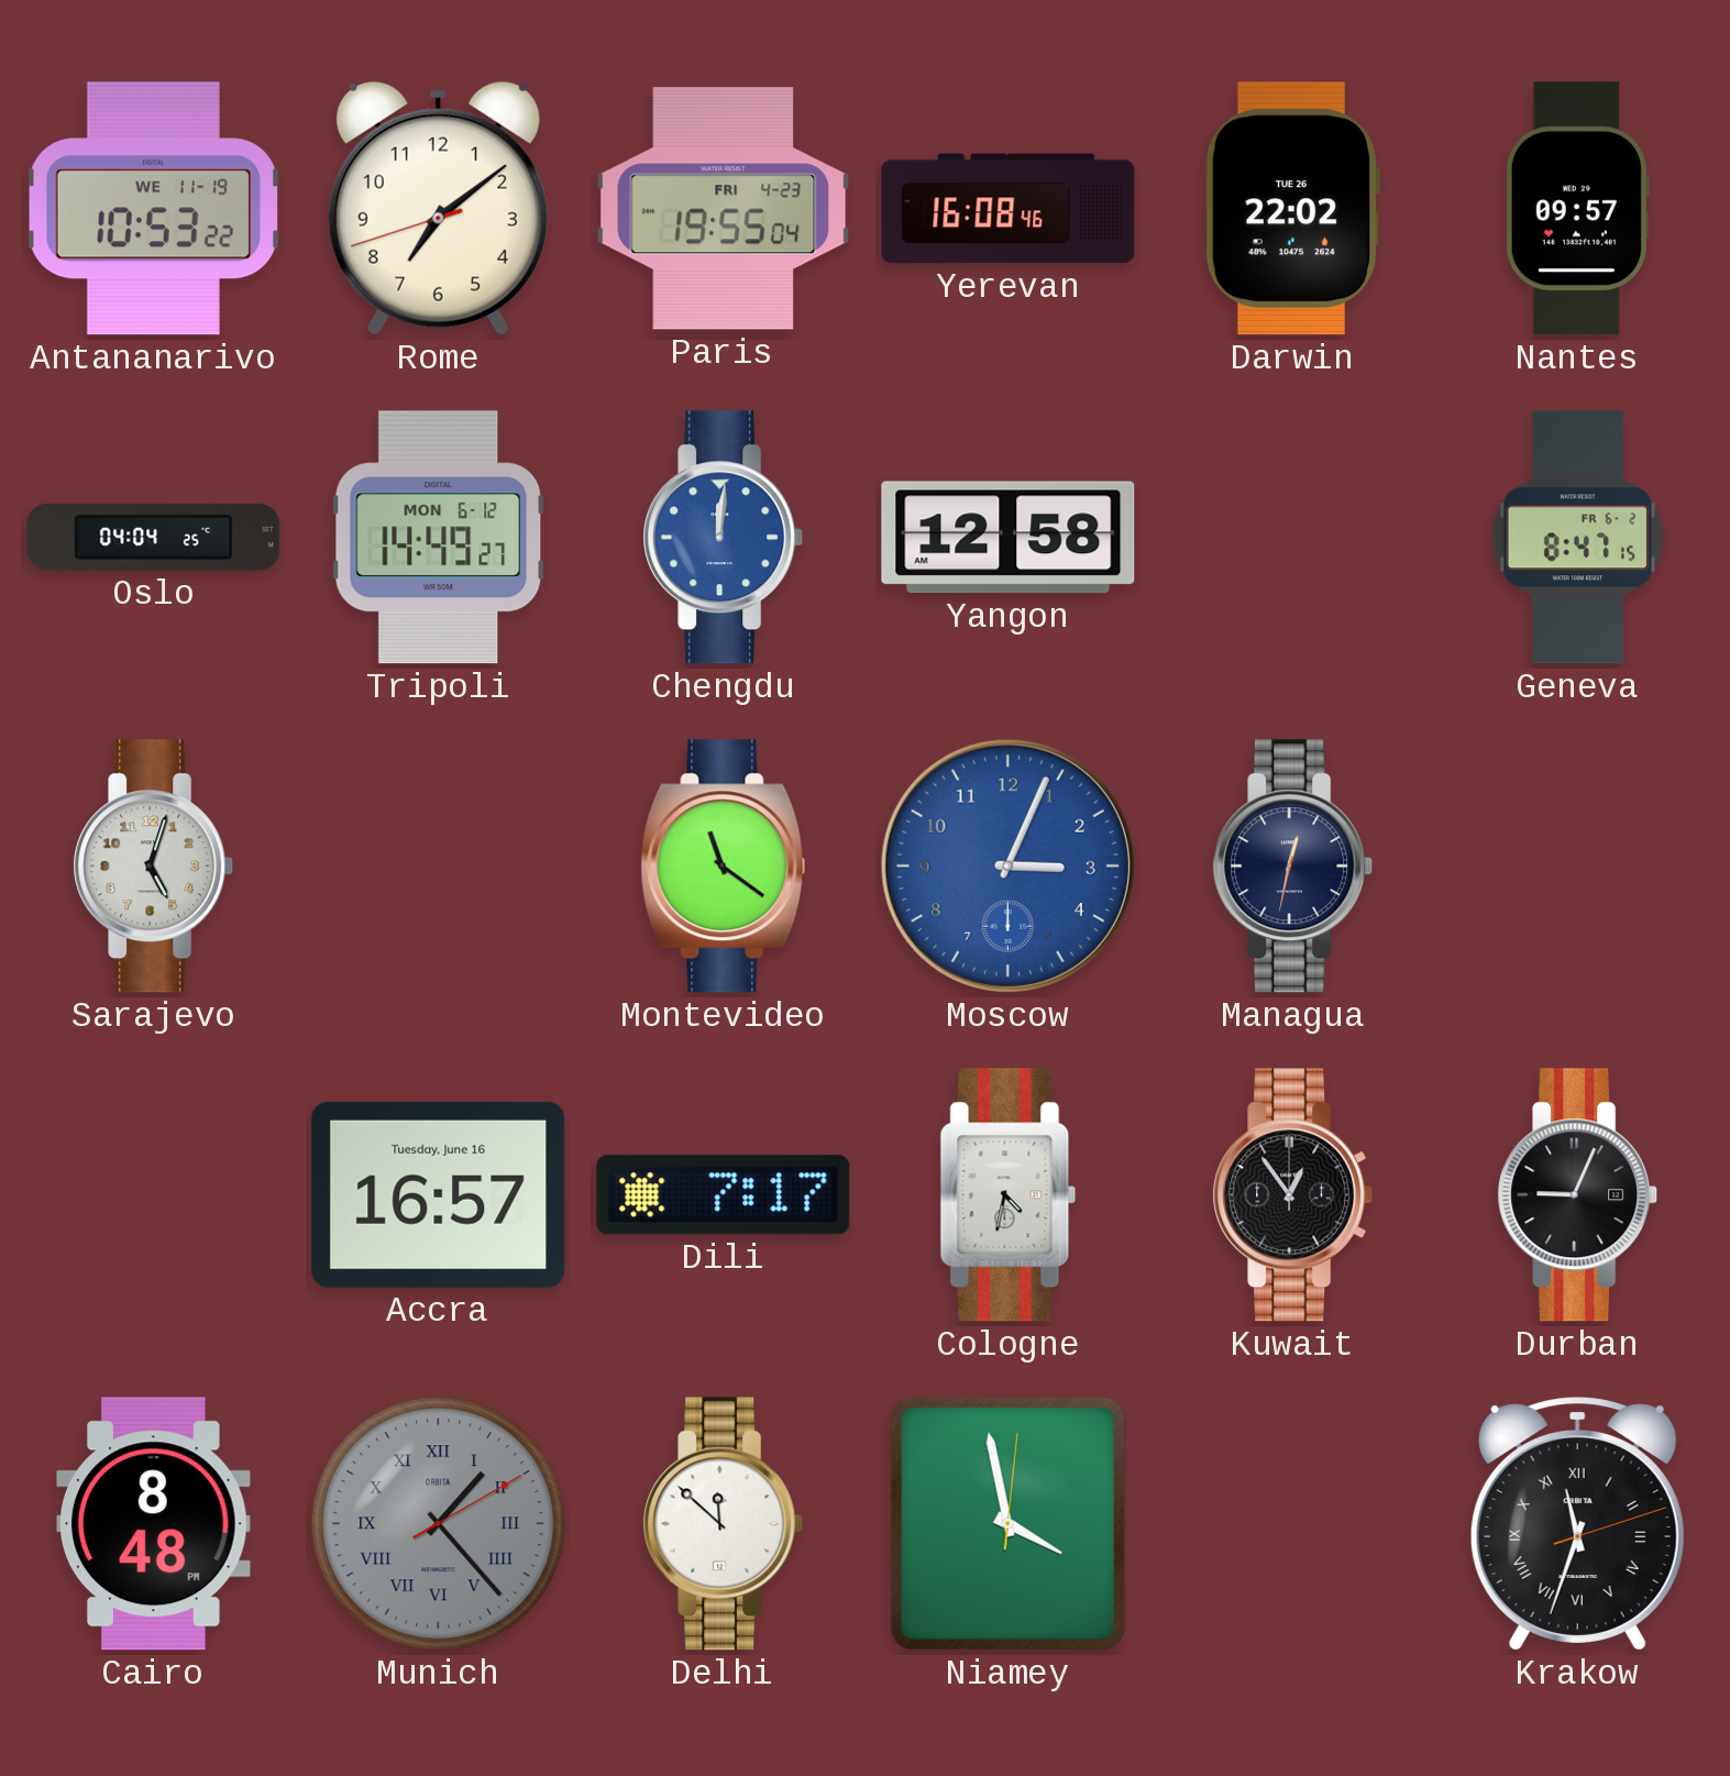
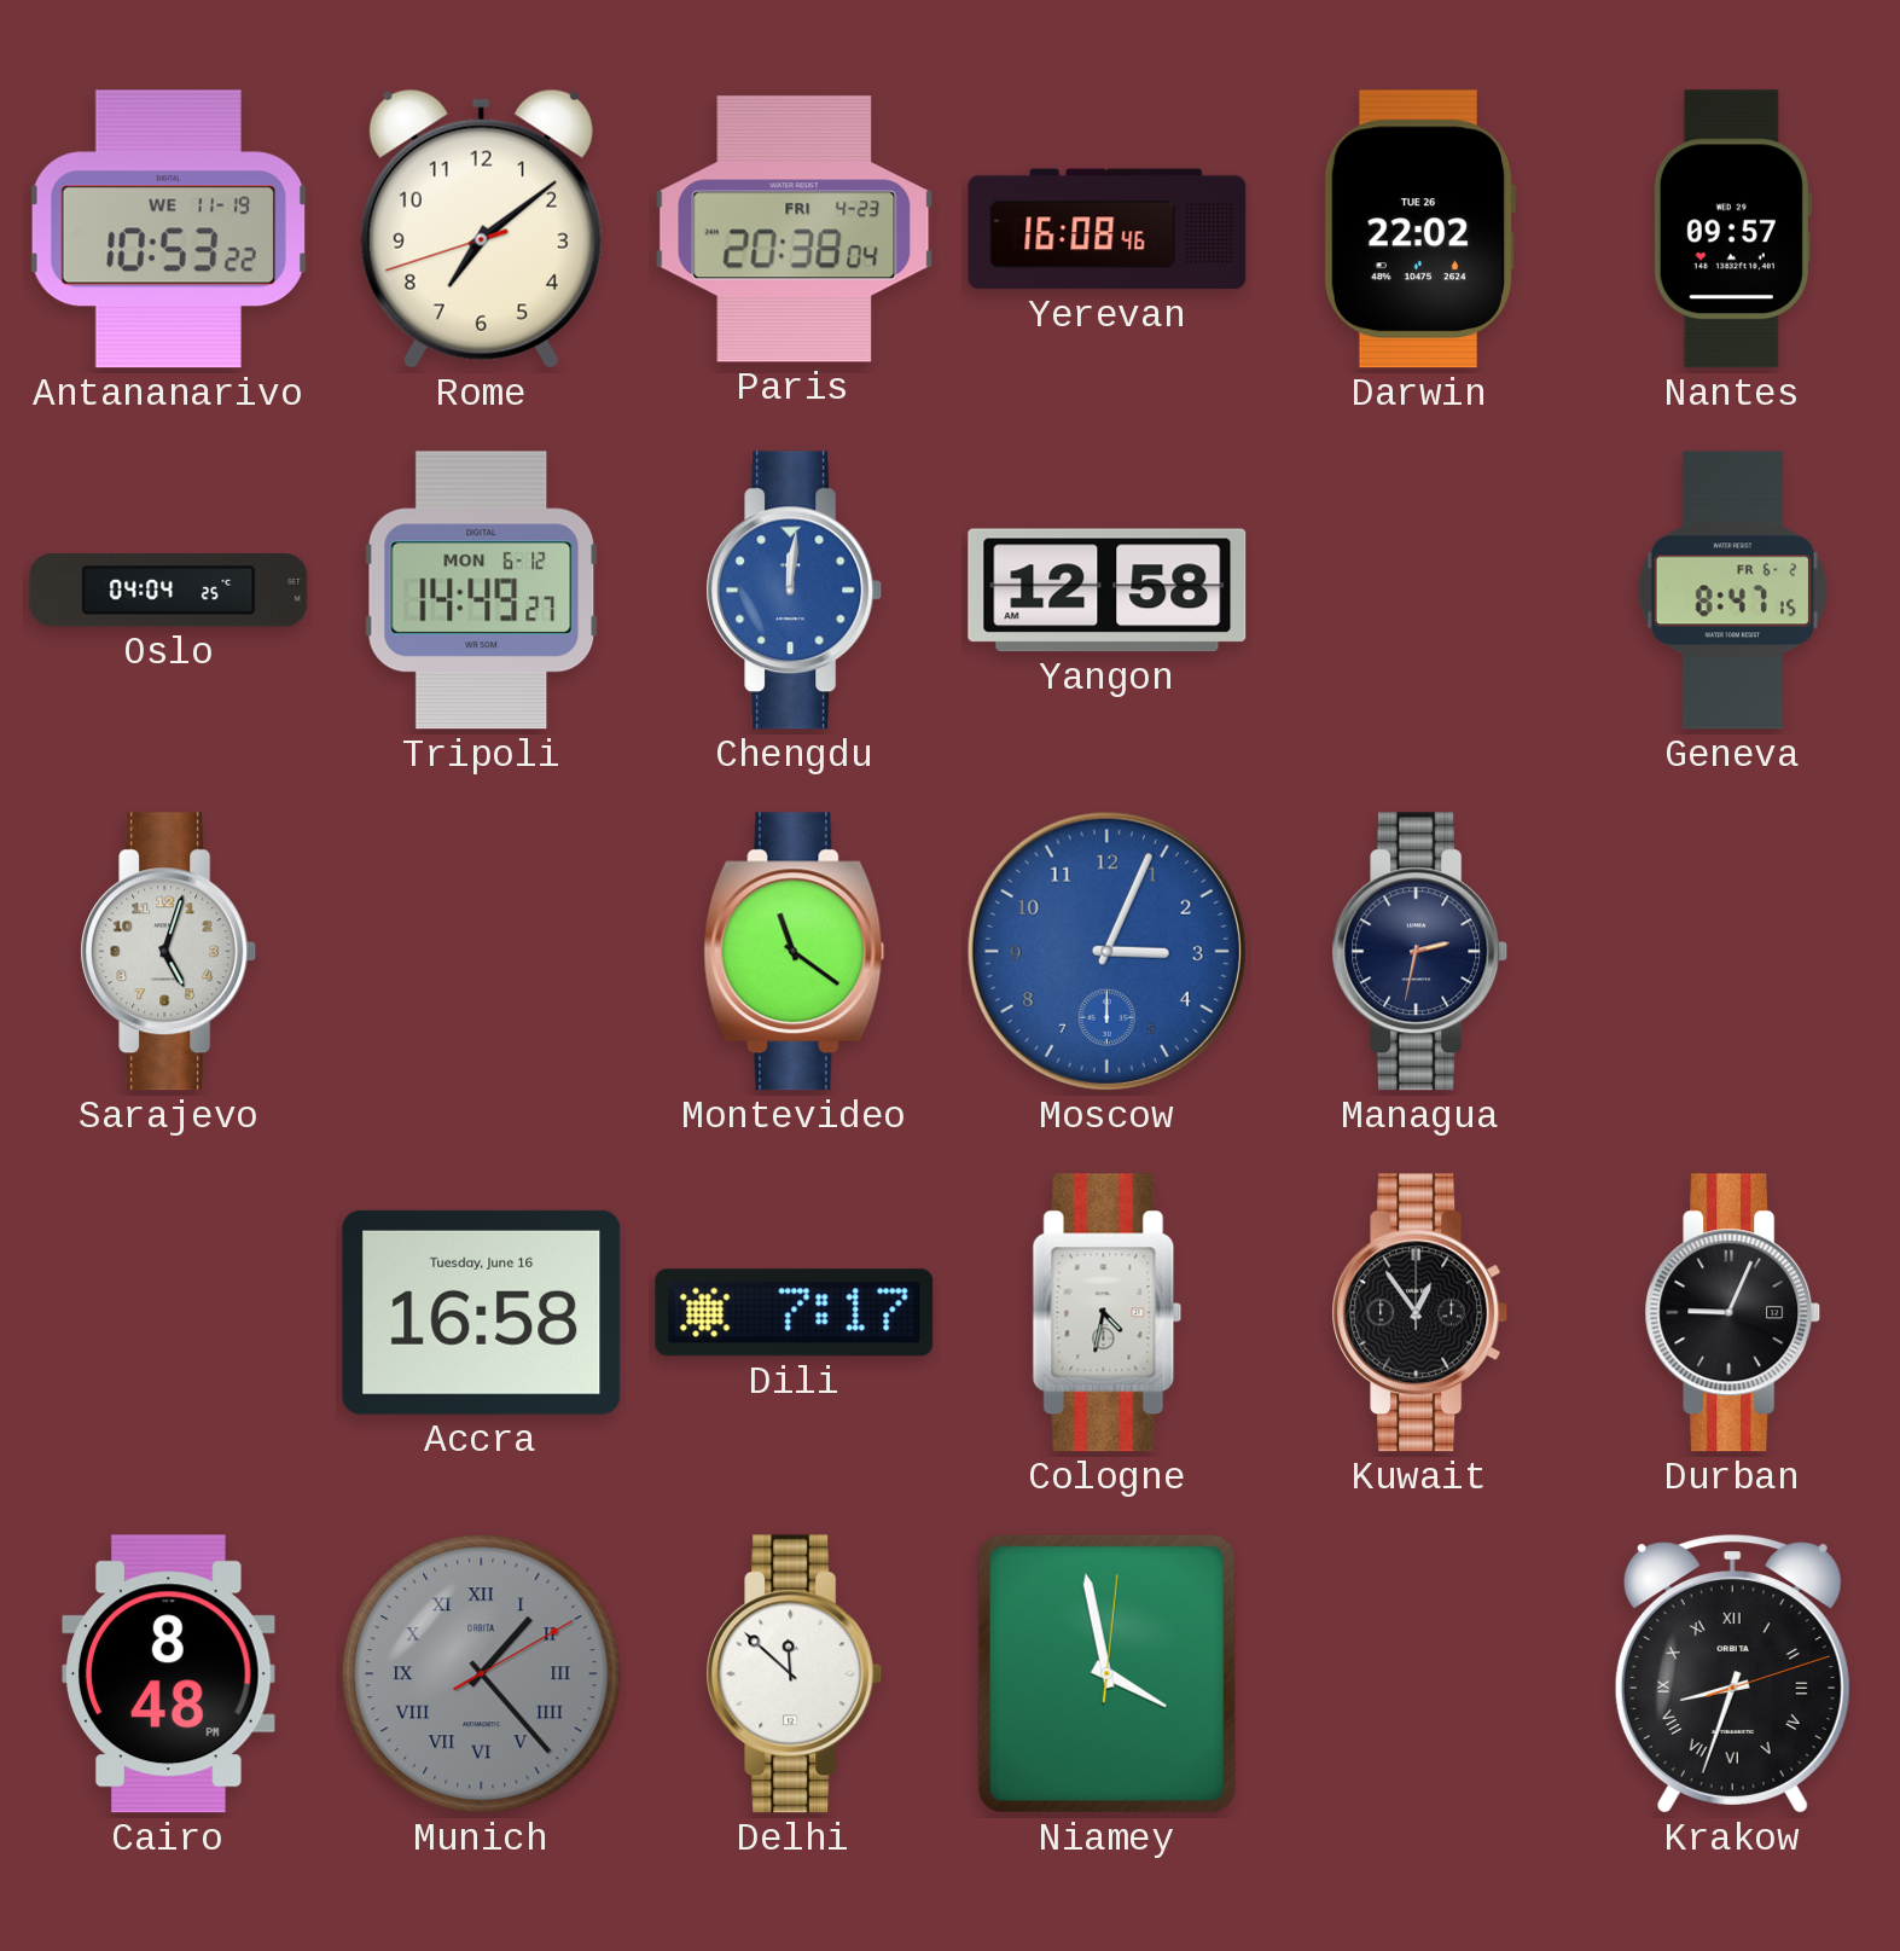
Paris: 19:55 -> 20:38
Managua: 12:32 -> 2:32
Accra: 16:57 -> 16:58
Krakow: 11:33 -> 8:33
